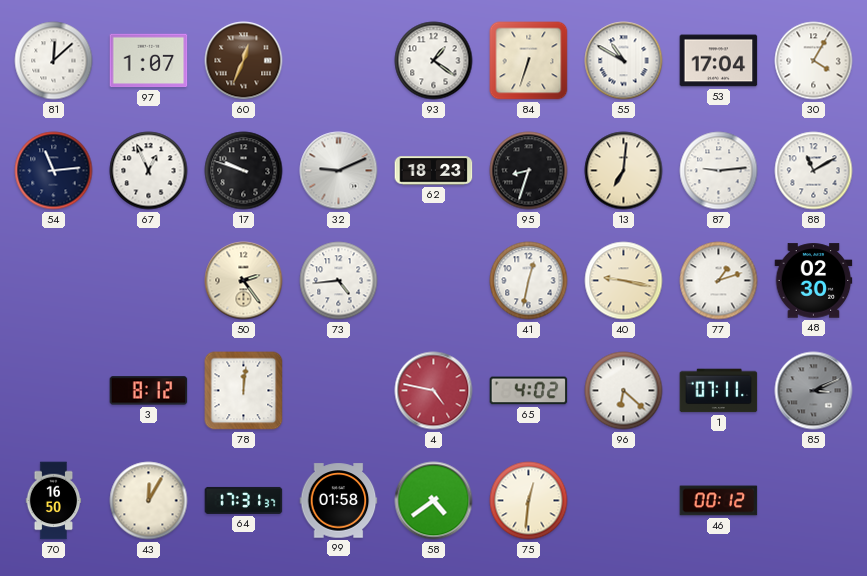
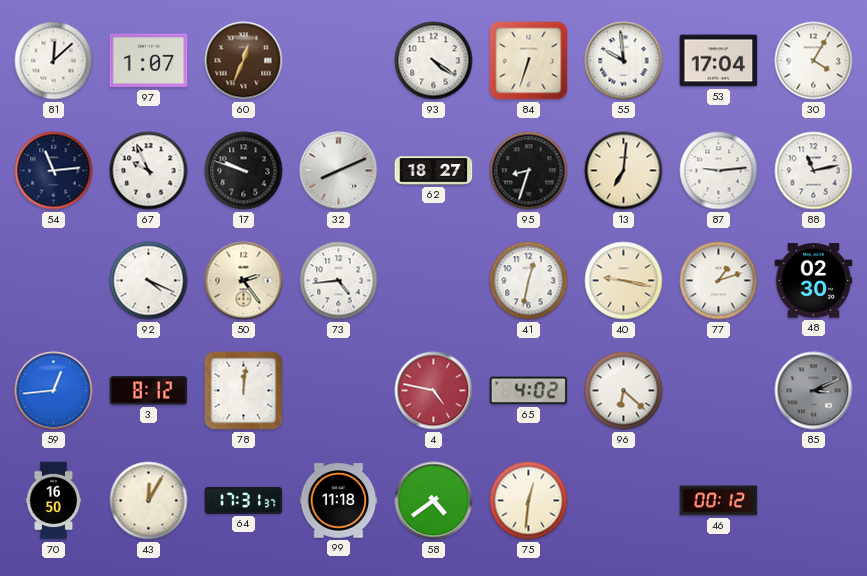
93: 1:21 -> 4:21
55: 10:50 -> 9:59
67: 12:56 -> 9:56
32: 9:11 -> 8:11
62: 18:23 -> 18:27
88: 11:10 -> 11:13
92: none -> 4:19
59: none -> 12:44
1: 07:11 -> none
99: 01:58 -> 11:18
